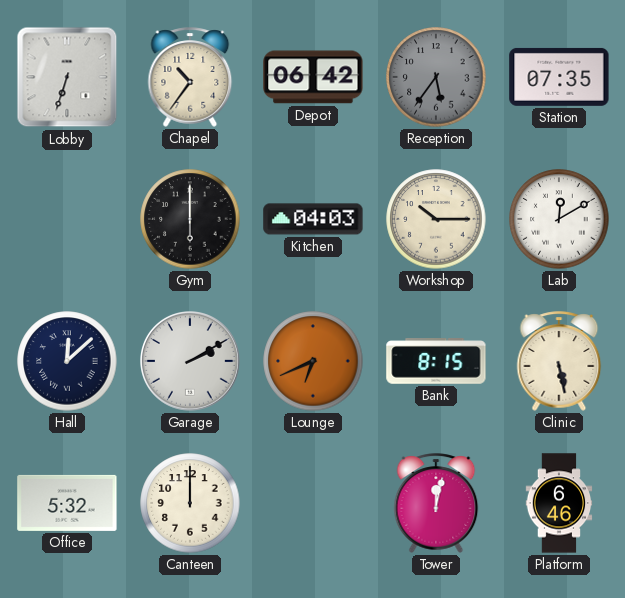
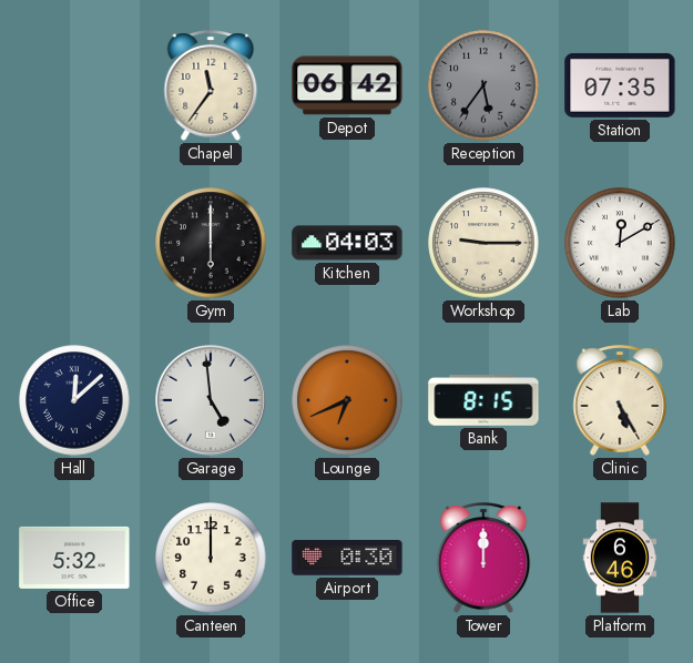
Lobby: 6:33 -> none
Chapel: 10:36 -> 11:36
Workshop: 10:15 -> 9:15
Garage: 2:10 -> 4:59
Clinic: 5:28 -> 5:25
Airport: none -> 0:30
Tower: 12:02 -> 12:00
